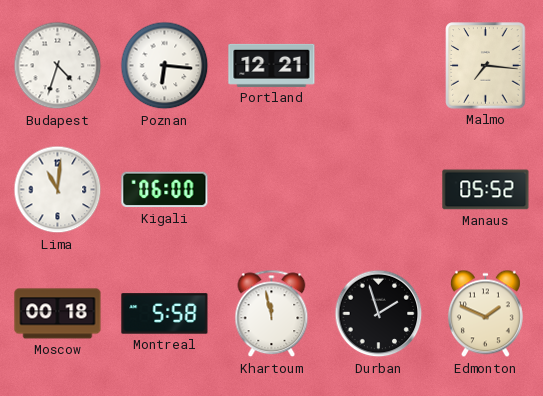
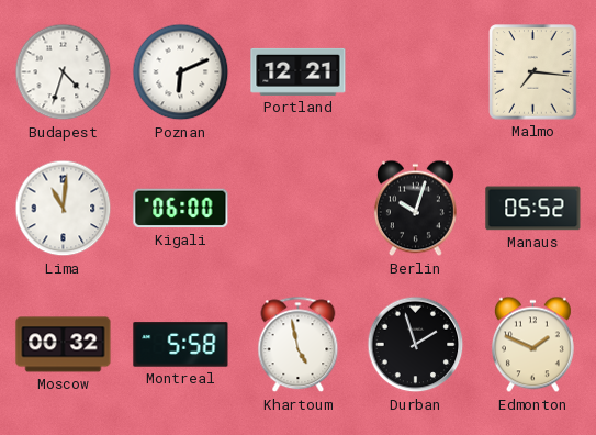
Poznan: 6:16 -> 6:11
Berlin: none -> 10:03
Moscow: 00:18 -> 00:32
Khartoum: 11:58 -> 4:58
